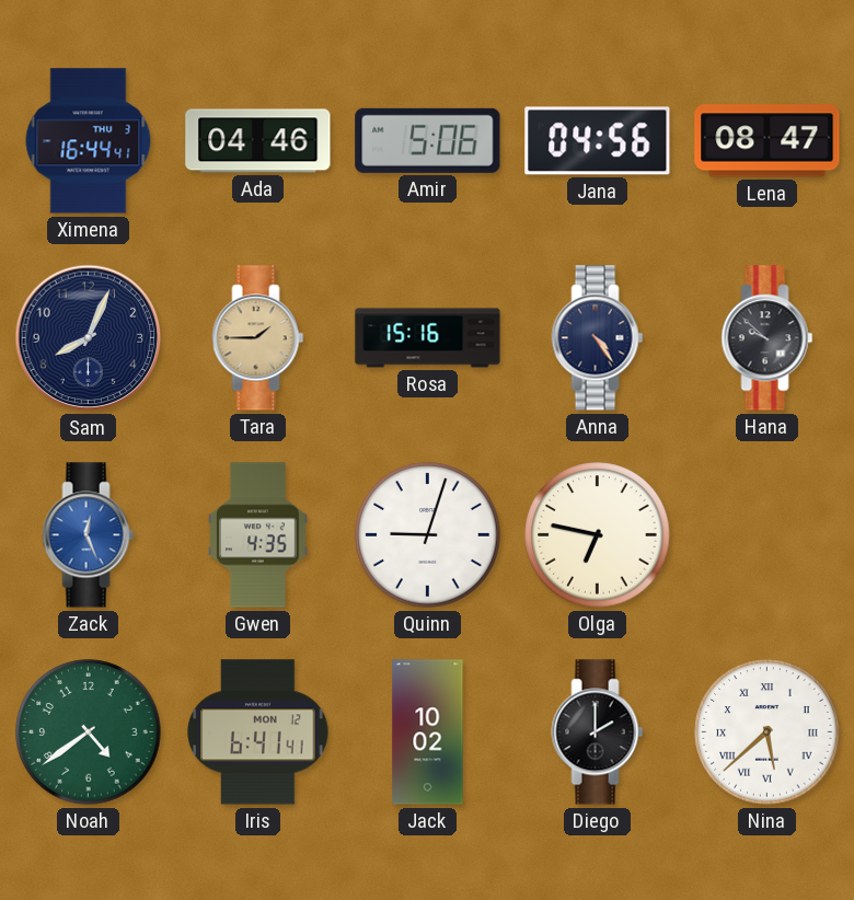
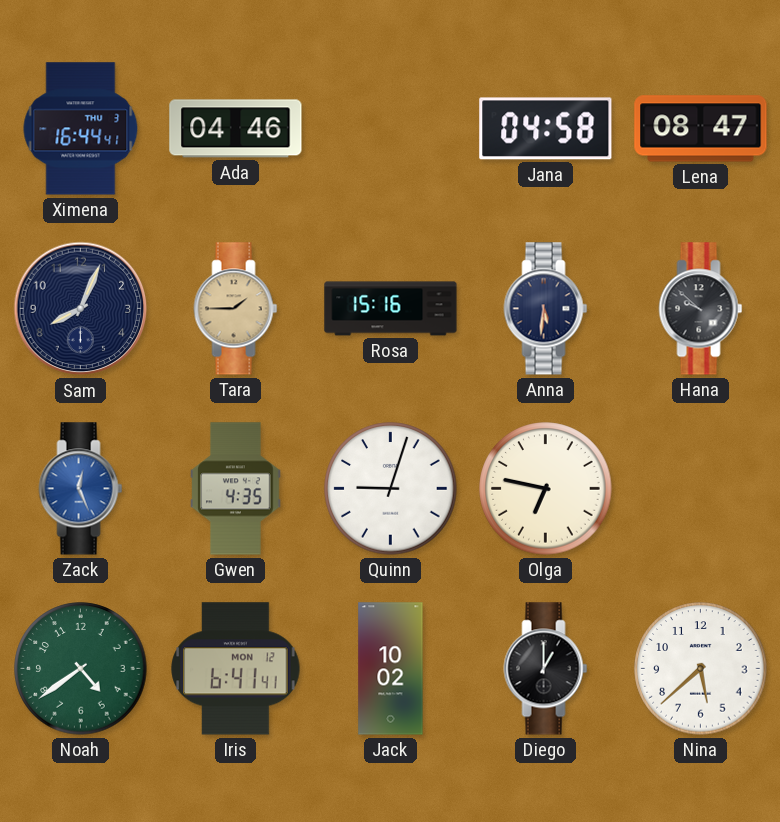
Amir: 5:06 -> none
Jana: 04:56 -> 04:58
Anna: 4:24 -> 5:31
Diego: 2:00 -> 1:00
Nina numerals: Roman -> Arabic
